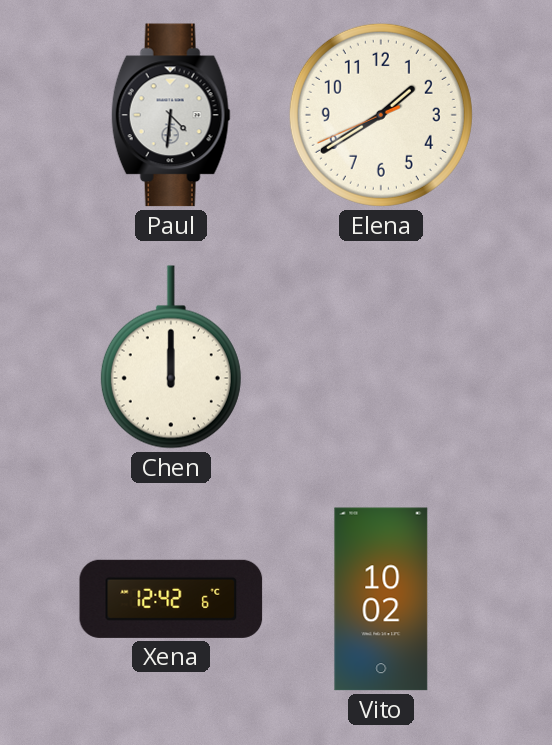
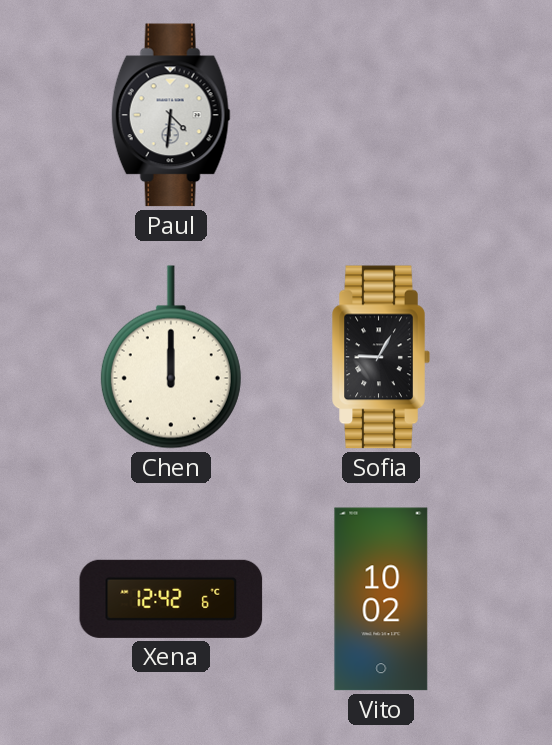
Elena: 1:39 -> none
Sofia: none -> 9:05
